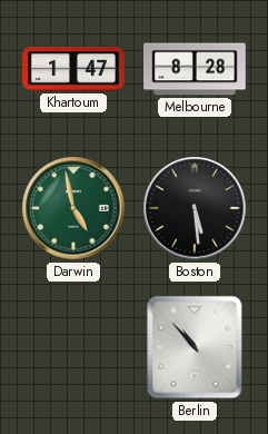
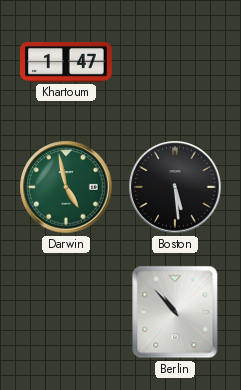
Melbourne: 8:28 -> none
